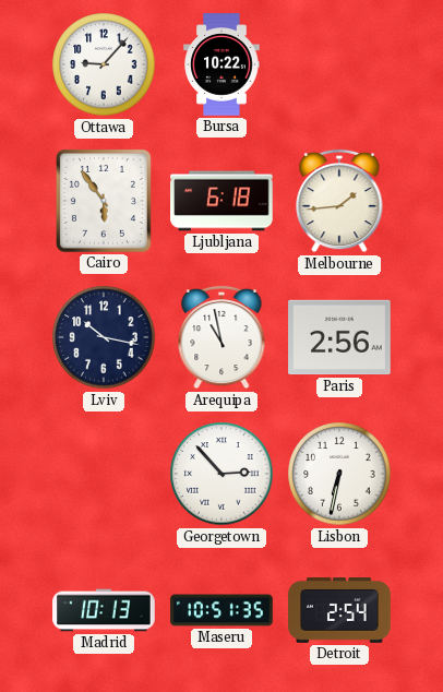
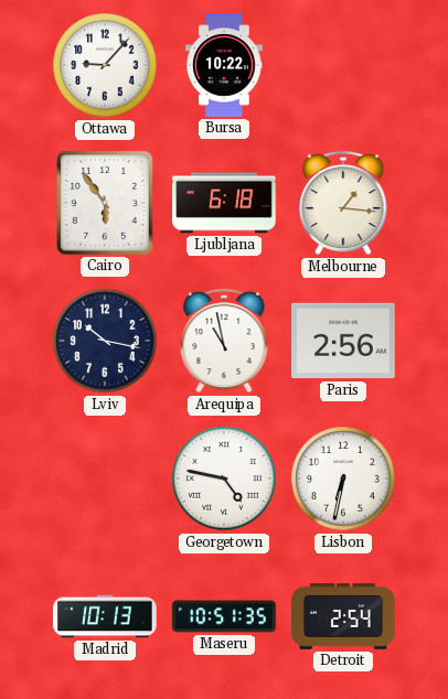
Melbourne: 1:44 -> 1:16
Georgetown: 2:53 -> 4:47
